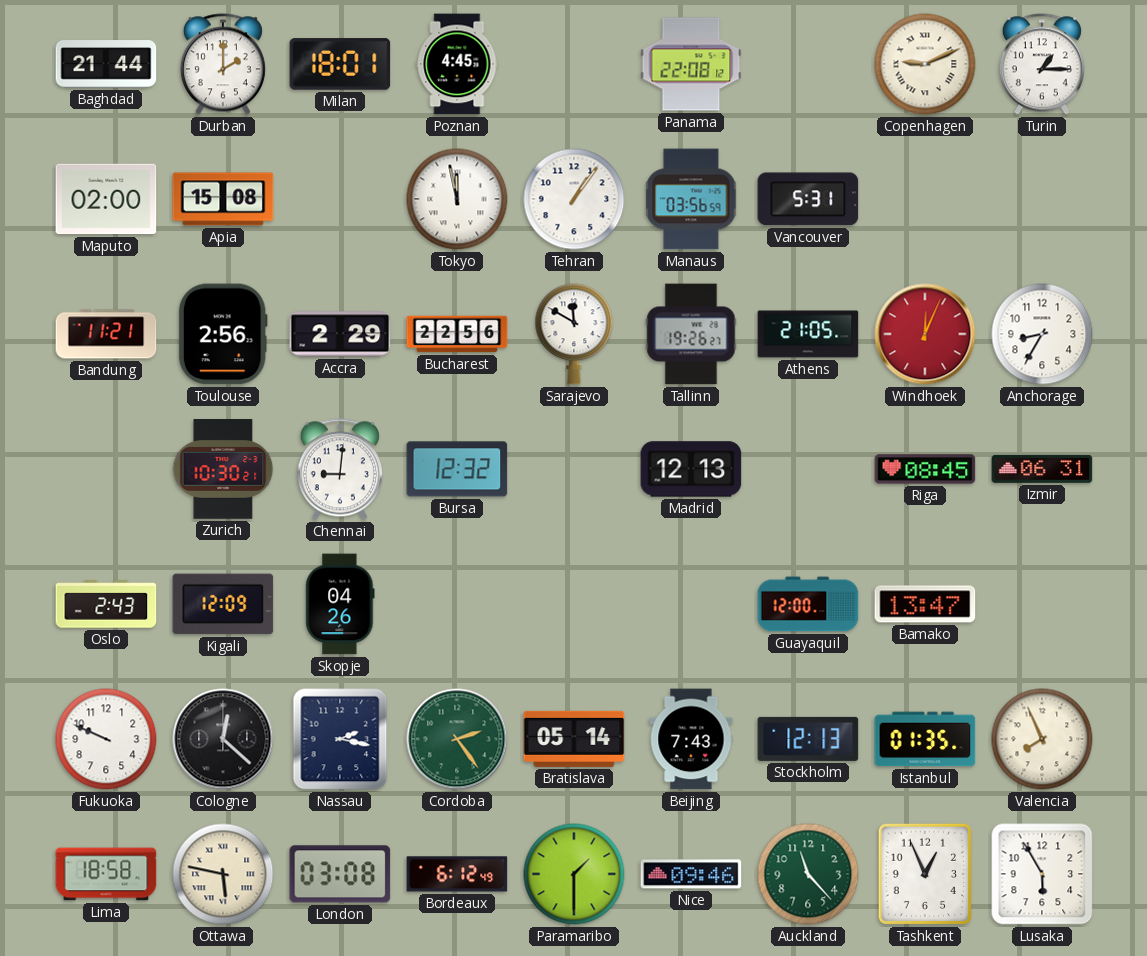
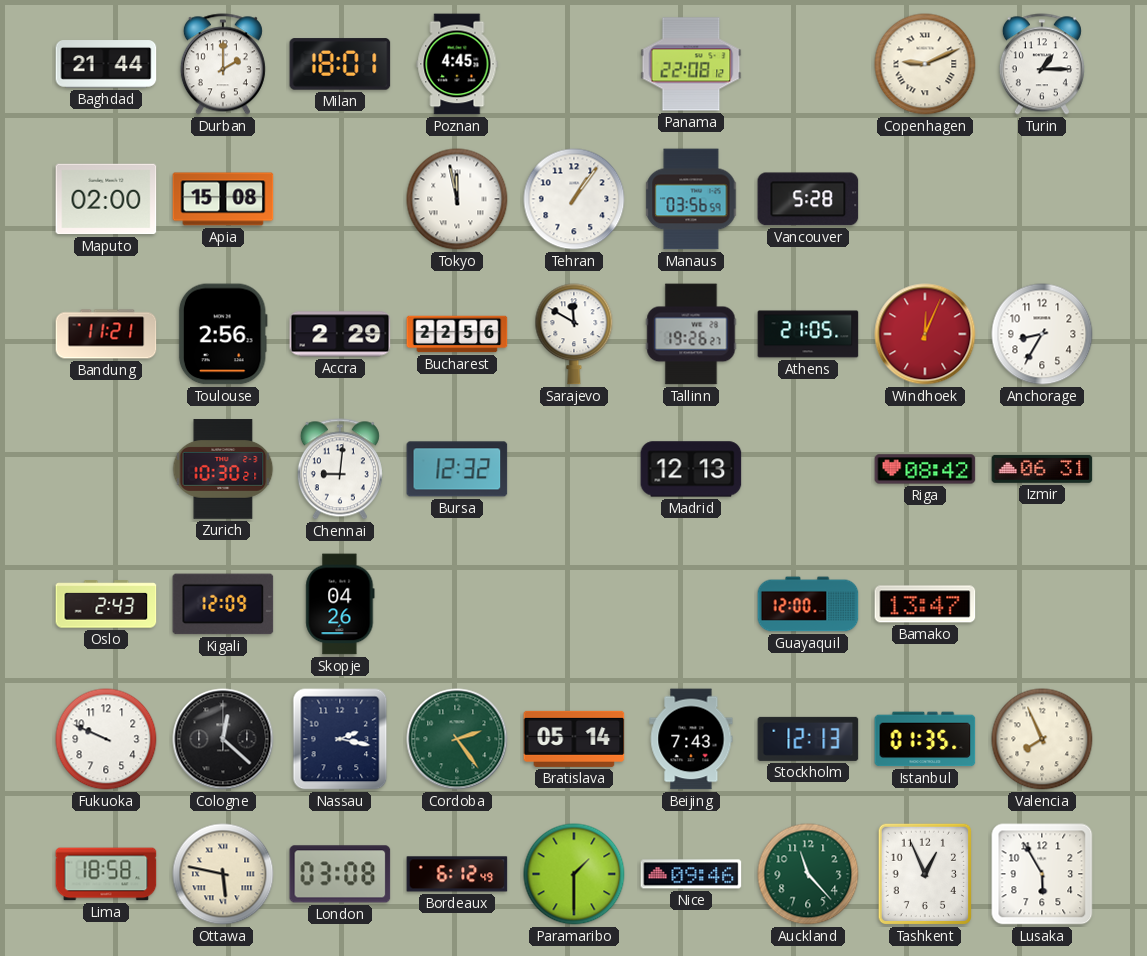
Vancouver: 5:31 -> 5:28
Riga: 08:45 -> 08:42
